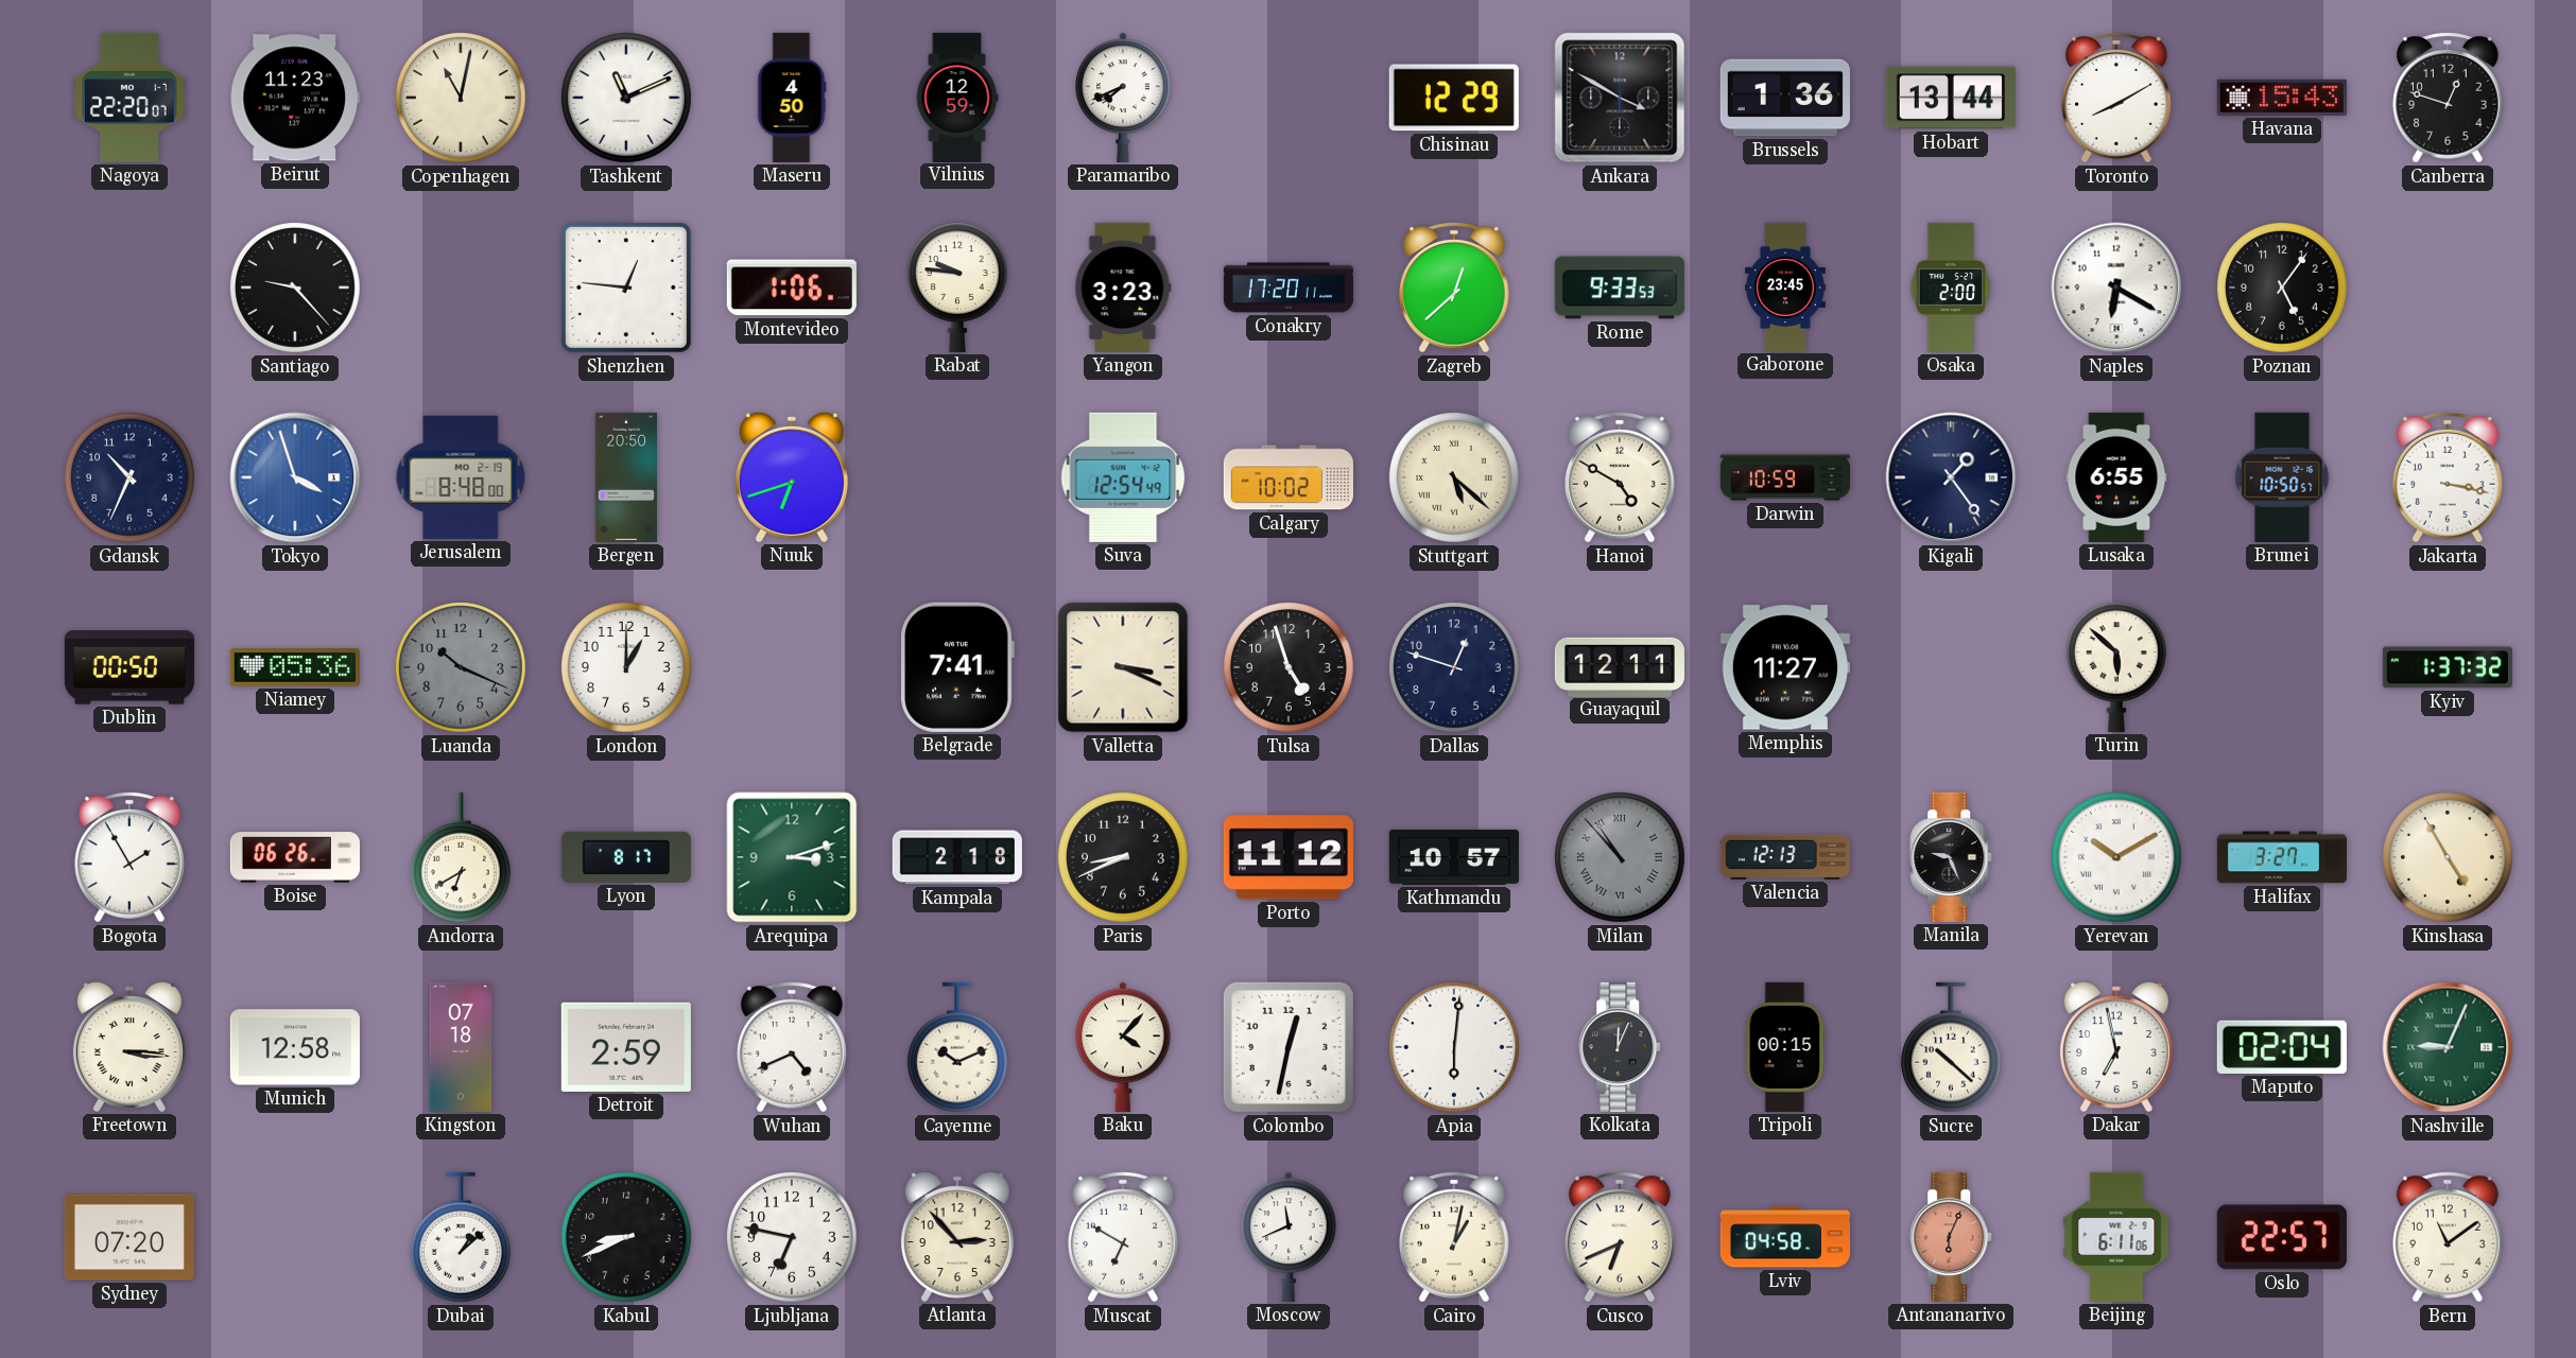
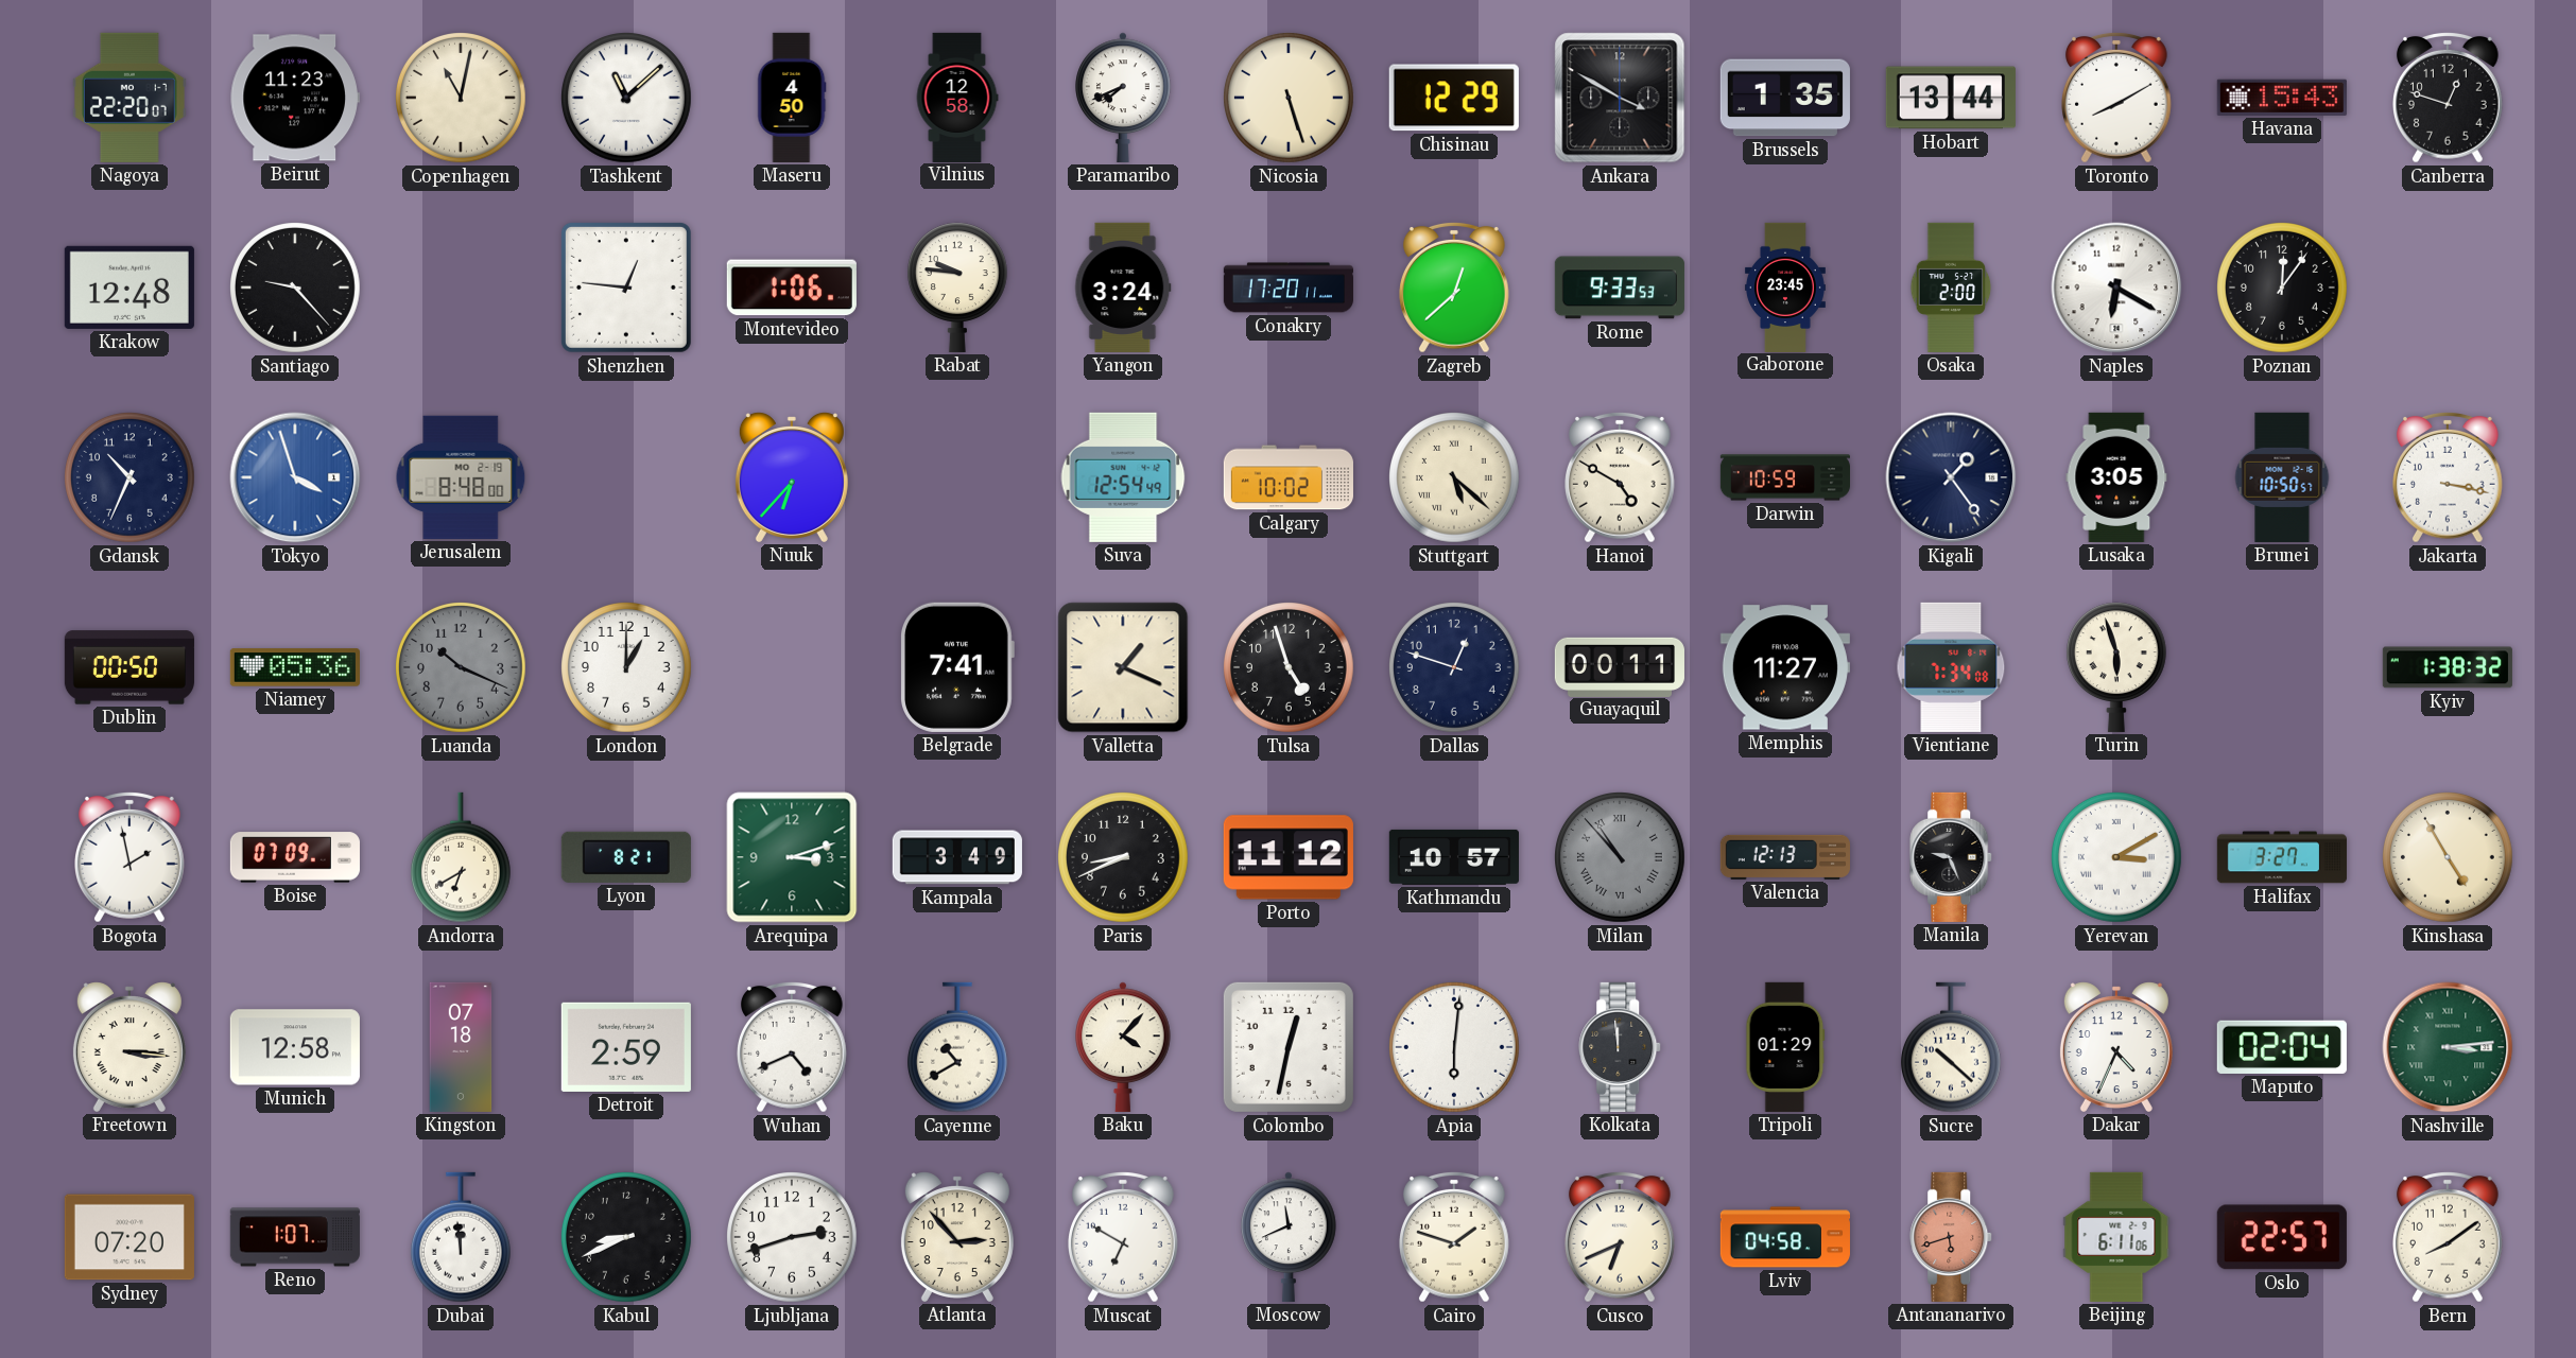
Tashkent: 11:11 -> 11:08
Vilnius: 12:59 -> 12:58
Nicosia: none -> 5:27
Brussels: 1:36 -> 1:35
Krakow: none -> 12:48
Yangon: 3:23 -> 3:24
Poznan: 5:06 -> 12:06
Bergen: 20:50 -> none
Nuuk: 6:42 -> 6:37
Lusaka: 6:55 -> 3:05
Valletta: 3:19 -> 1:19
Guayaquil: 12:11 -> 00:11
Vientiane: none -> 7:34
Turin: 5:52 -> 5:57
Kyiv: 1:37 -> 1:38
Bogota: 1:55 -> 1:58
Boise: 06:26 -> 07:09
Lyon: 8:17 -> 8:21
Kampala: 2:18 -> 3:49
Yerevan: 10:10 -> 3:10
Cayenne: 10:11 -> 10:40
Kolkata: 12:04 -> 11:59
Tripoli: 00:15 -> 01:29
Dakar: 6:58 -> 4:34
Nashville: 9:04 -> 3:14
Reno: none -> 1:07
Dubai: 1:08 -> 11:59
Ljubljana: 6:47 -> 2:42
Cairo: 1:02 -> 1:48
Antananarivo: 6:04 -> 5:42
Bern: 11:09 -> 8:09
